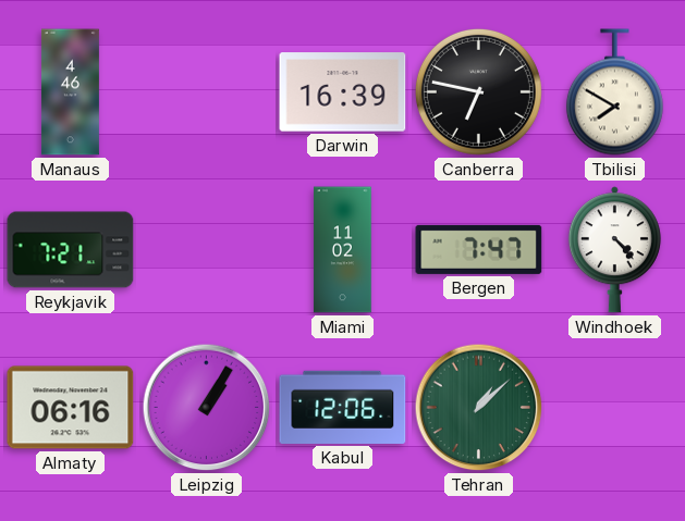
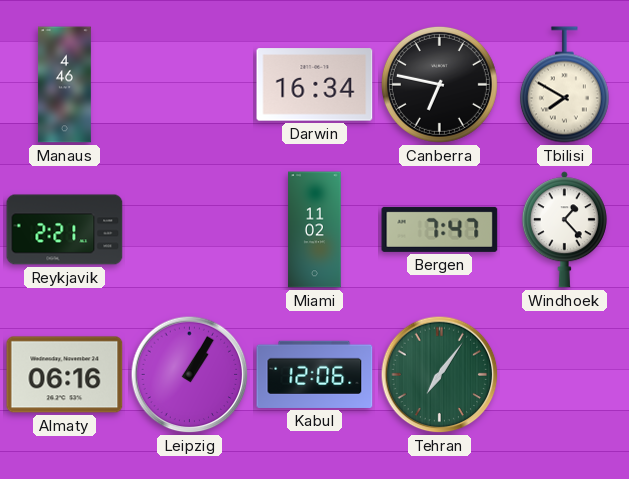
Darwin: 16:39 -> 16:34
Reykjavik: 7:21 -> 2:21
Windhoek: 4:23 -> 1:23
Tehran: 1:08 -> 7:06
